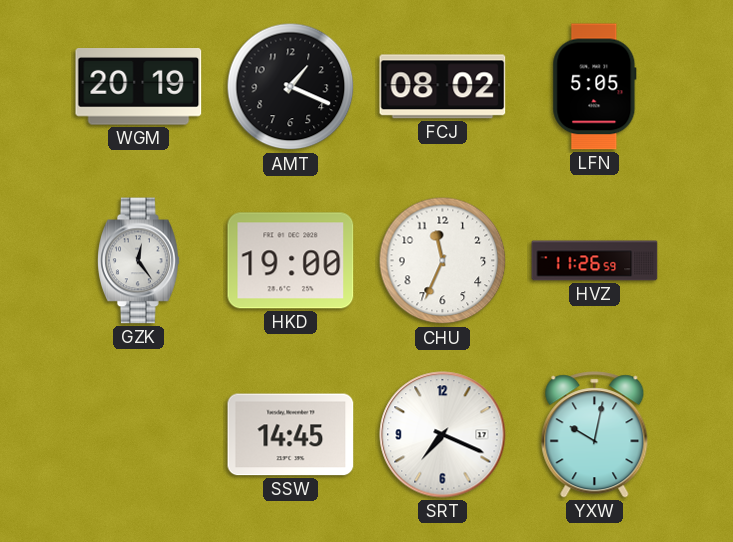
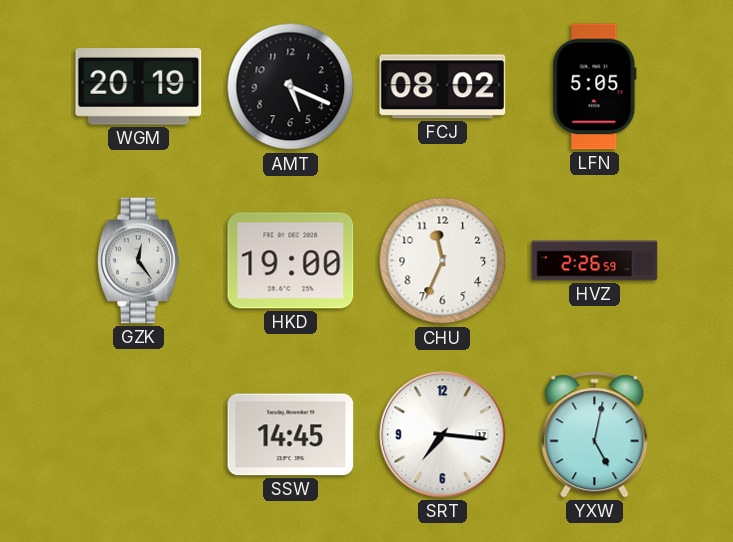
AMT: 1:19 -> 5:19
HVZ: 11:26 -> 2:26
SRT: 7:19 -> 7:16
YXW: 10:02 -> 5:02
